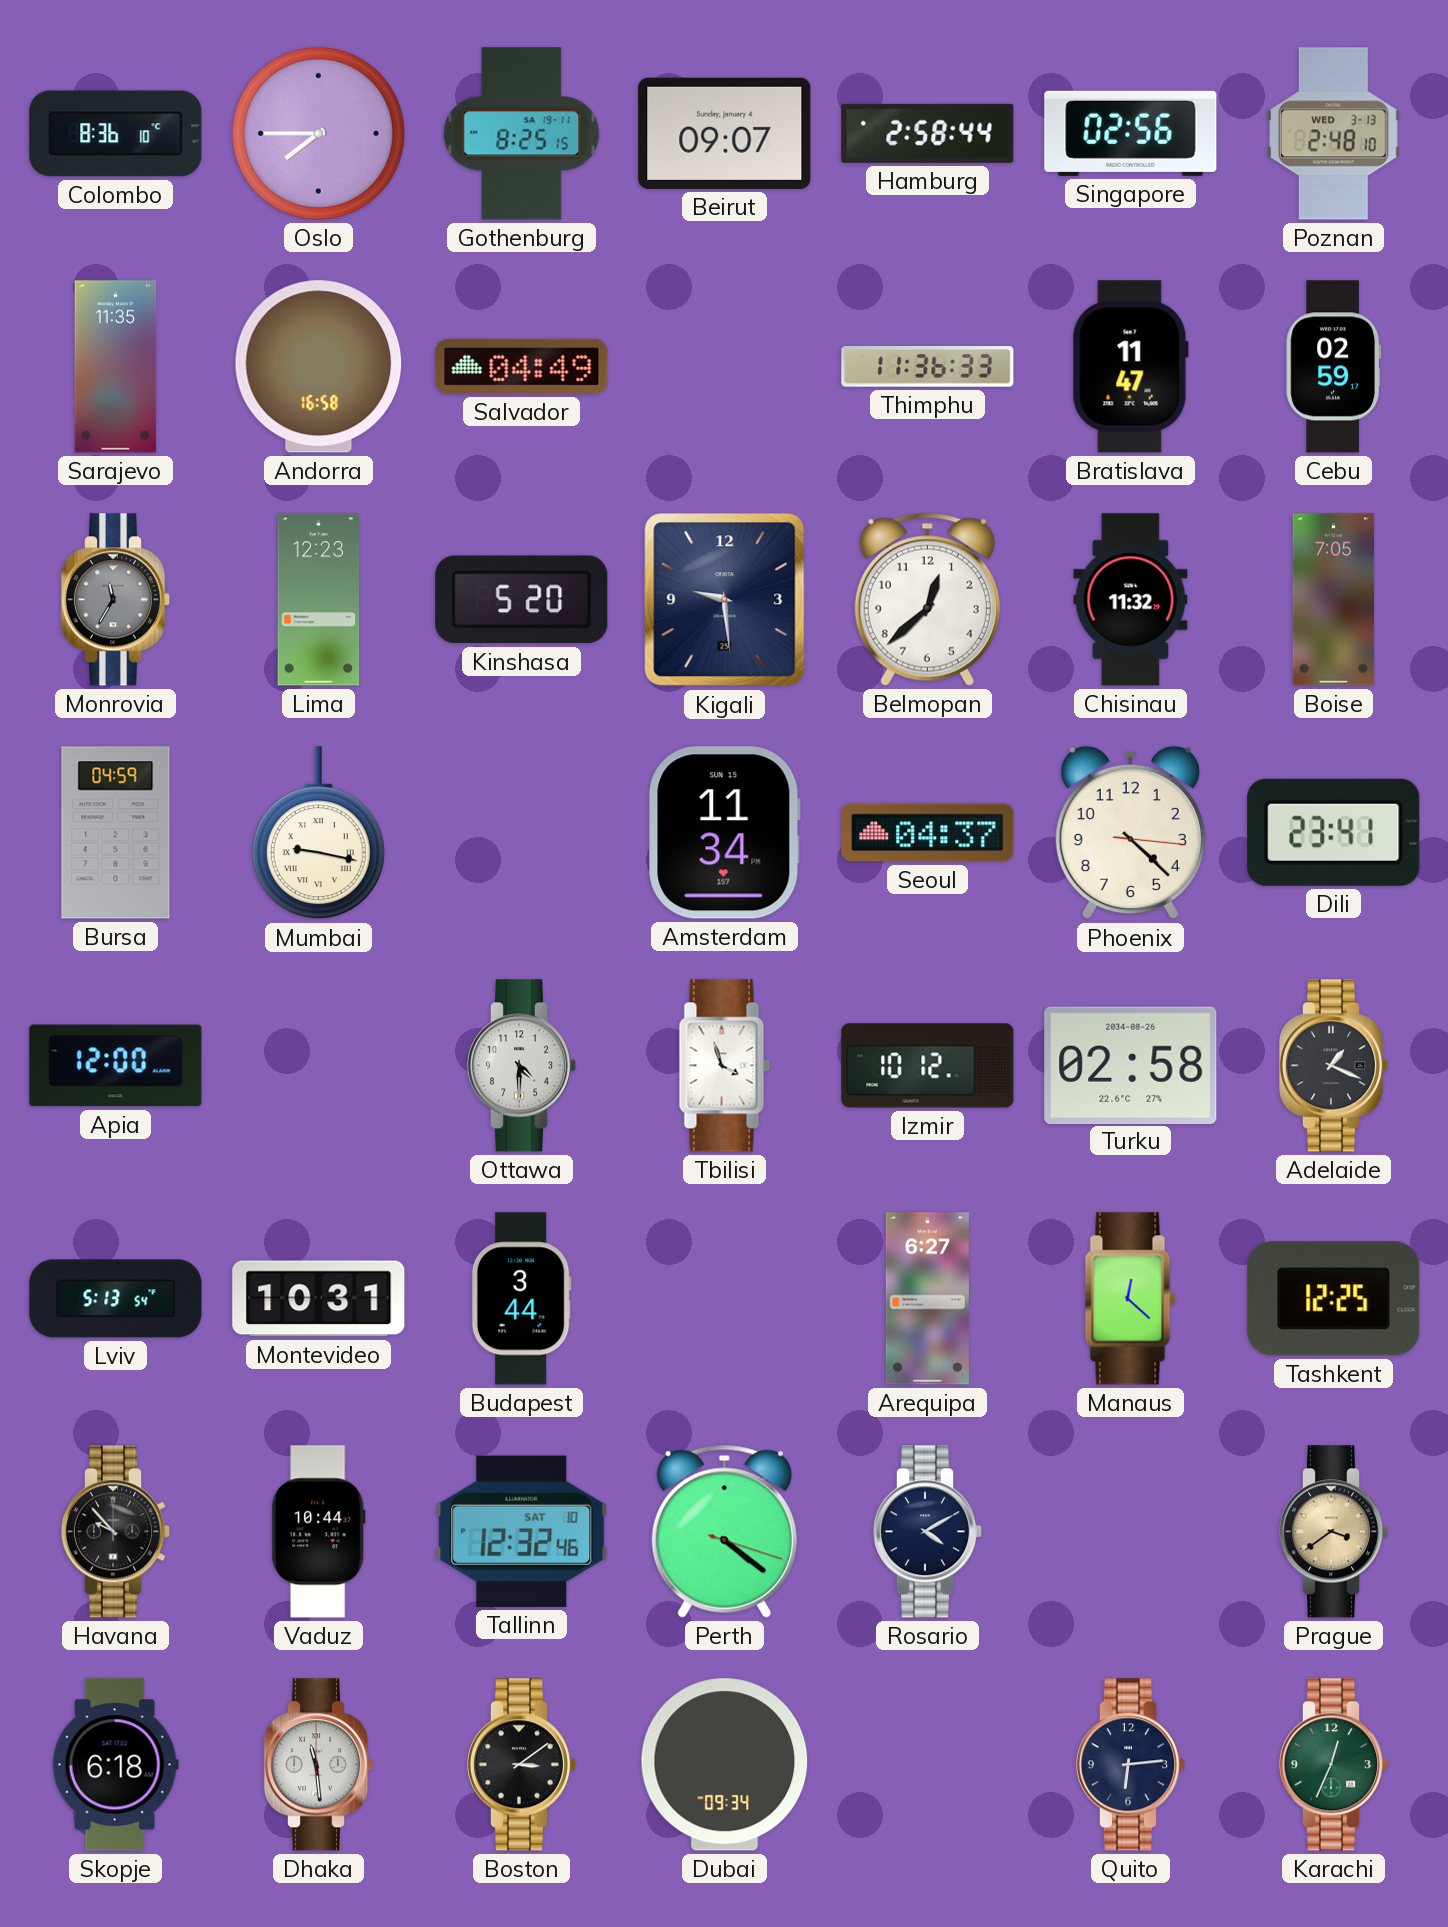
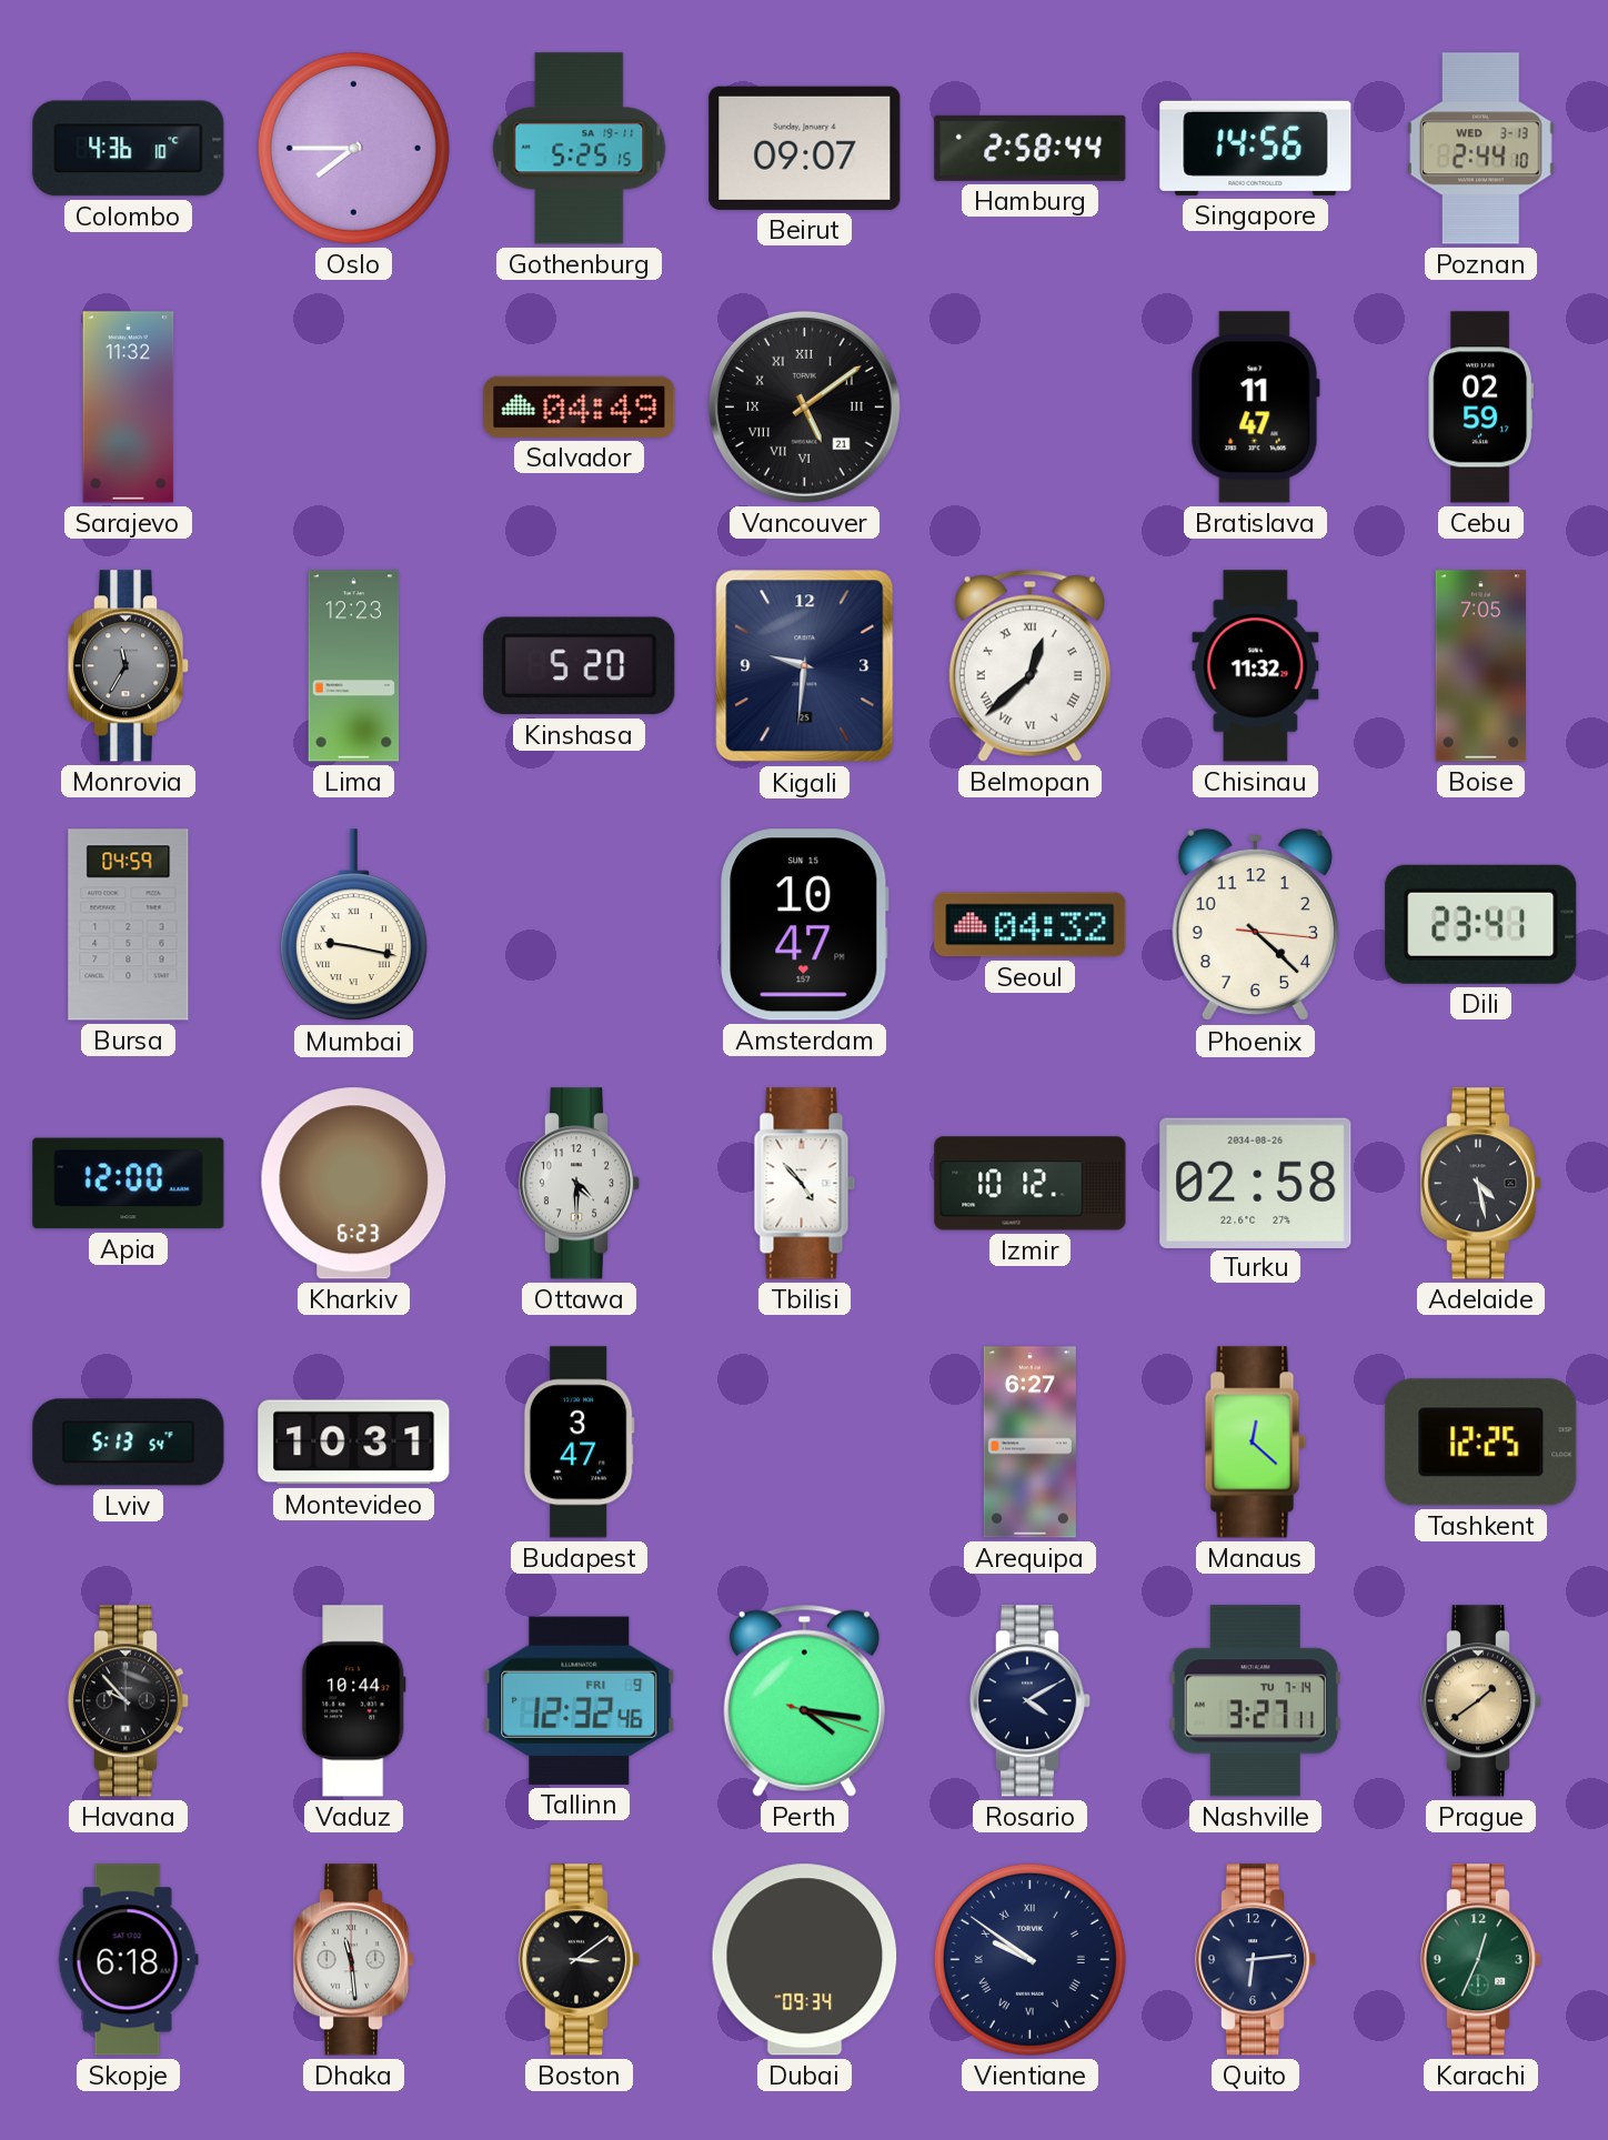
Colombo: 8:36 -> 4:36
Gothenburg: 8:25 -> 5:25
Singapore: 02:56 -> 14:56
Poznan: 2:48 -> 2:44
Sarajevo: 11:35 -> 11:32
Andorra: 16:58 -> none
Vancouver: none -> 5:09
Thimphu: 11:36 -> none
Kigali: 9:29 -> 9:31
Belmopan numerals: Arabic -> Roman
Amsterdam: 11:34 -> 10:47
Seoul: 04:37 -> 04:32
Kharkiv: none -> 6:23
Tbilisi: 3:57 -> 4:53
Adelaide: 1:19 -> 4:28
Budapest: 3:44 -> 3:47
Tallinn date: SAT 10 -> FRI 9
Perth: 4:21 -> 4:16
Nashville: none -> 3:27
Prague: 3:39 -> 1:39
Vientiane: none -> 9:51
